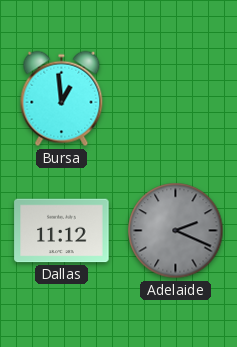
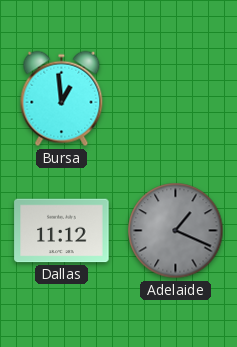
Adelaide: 2:19 -> 1:19
